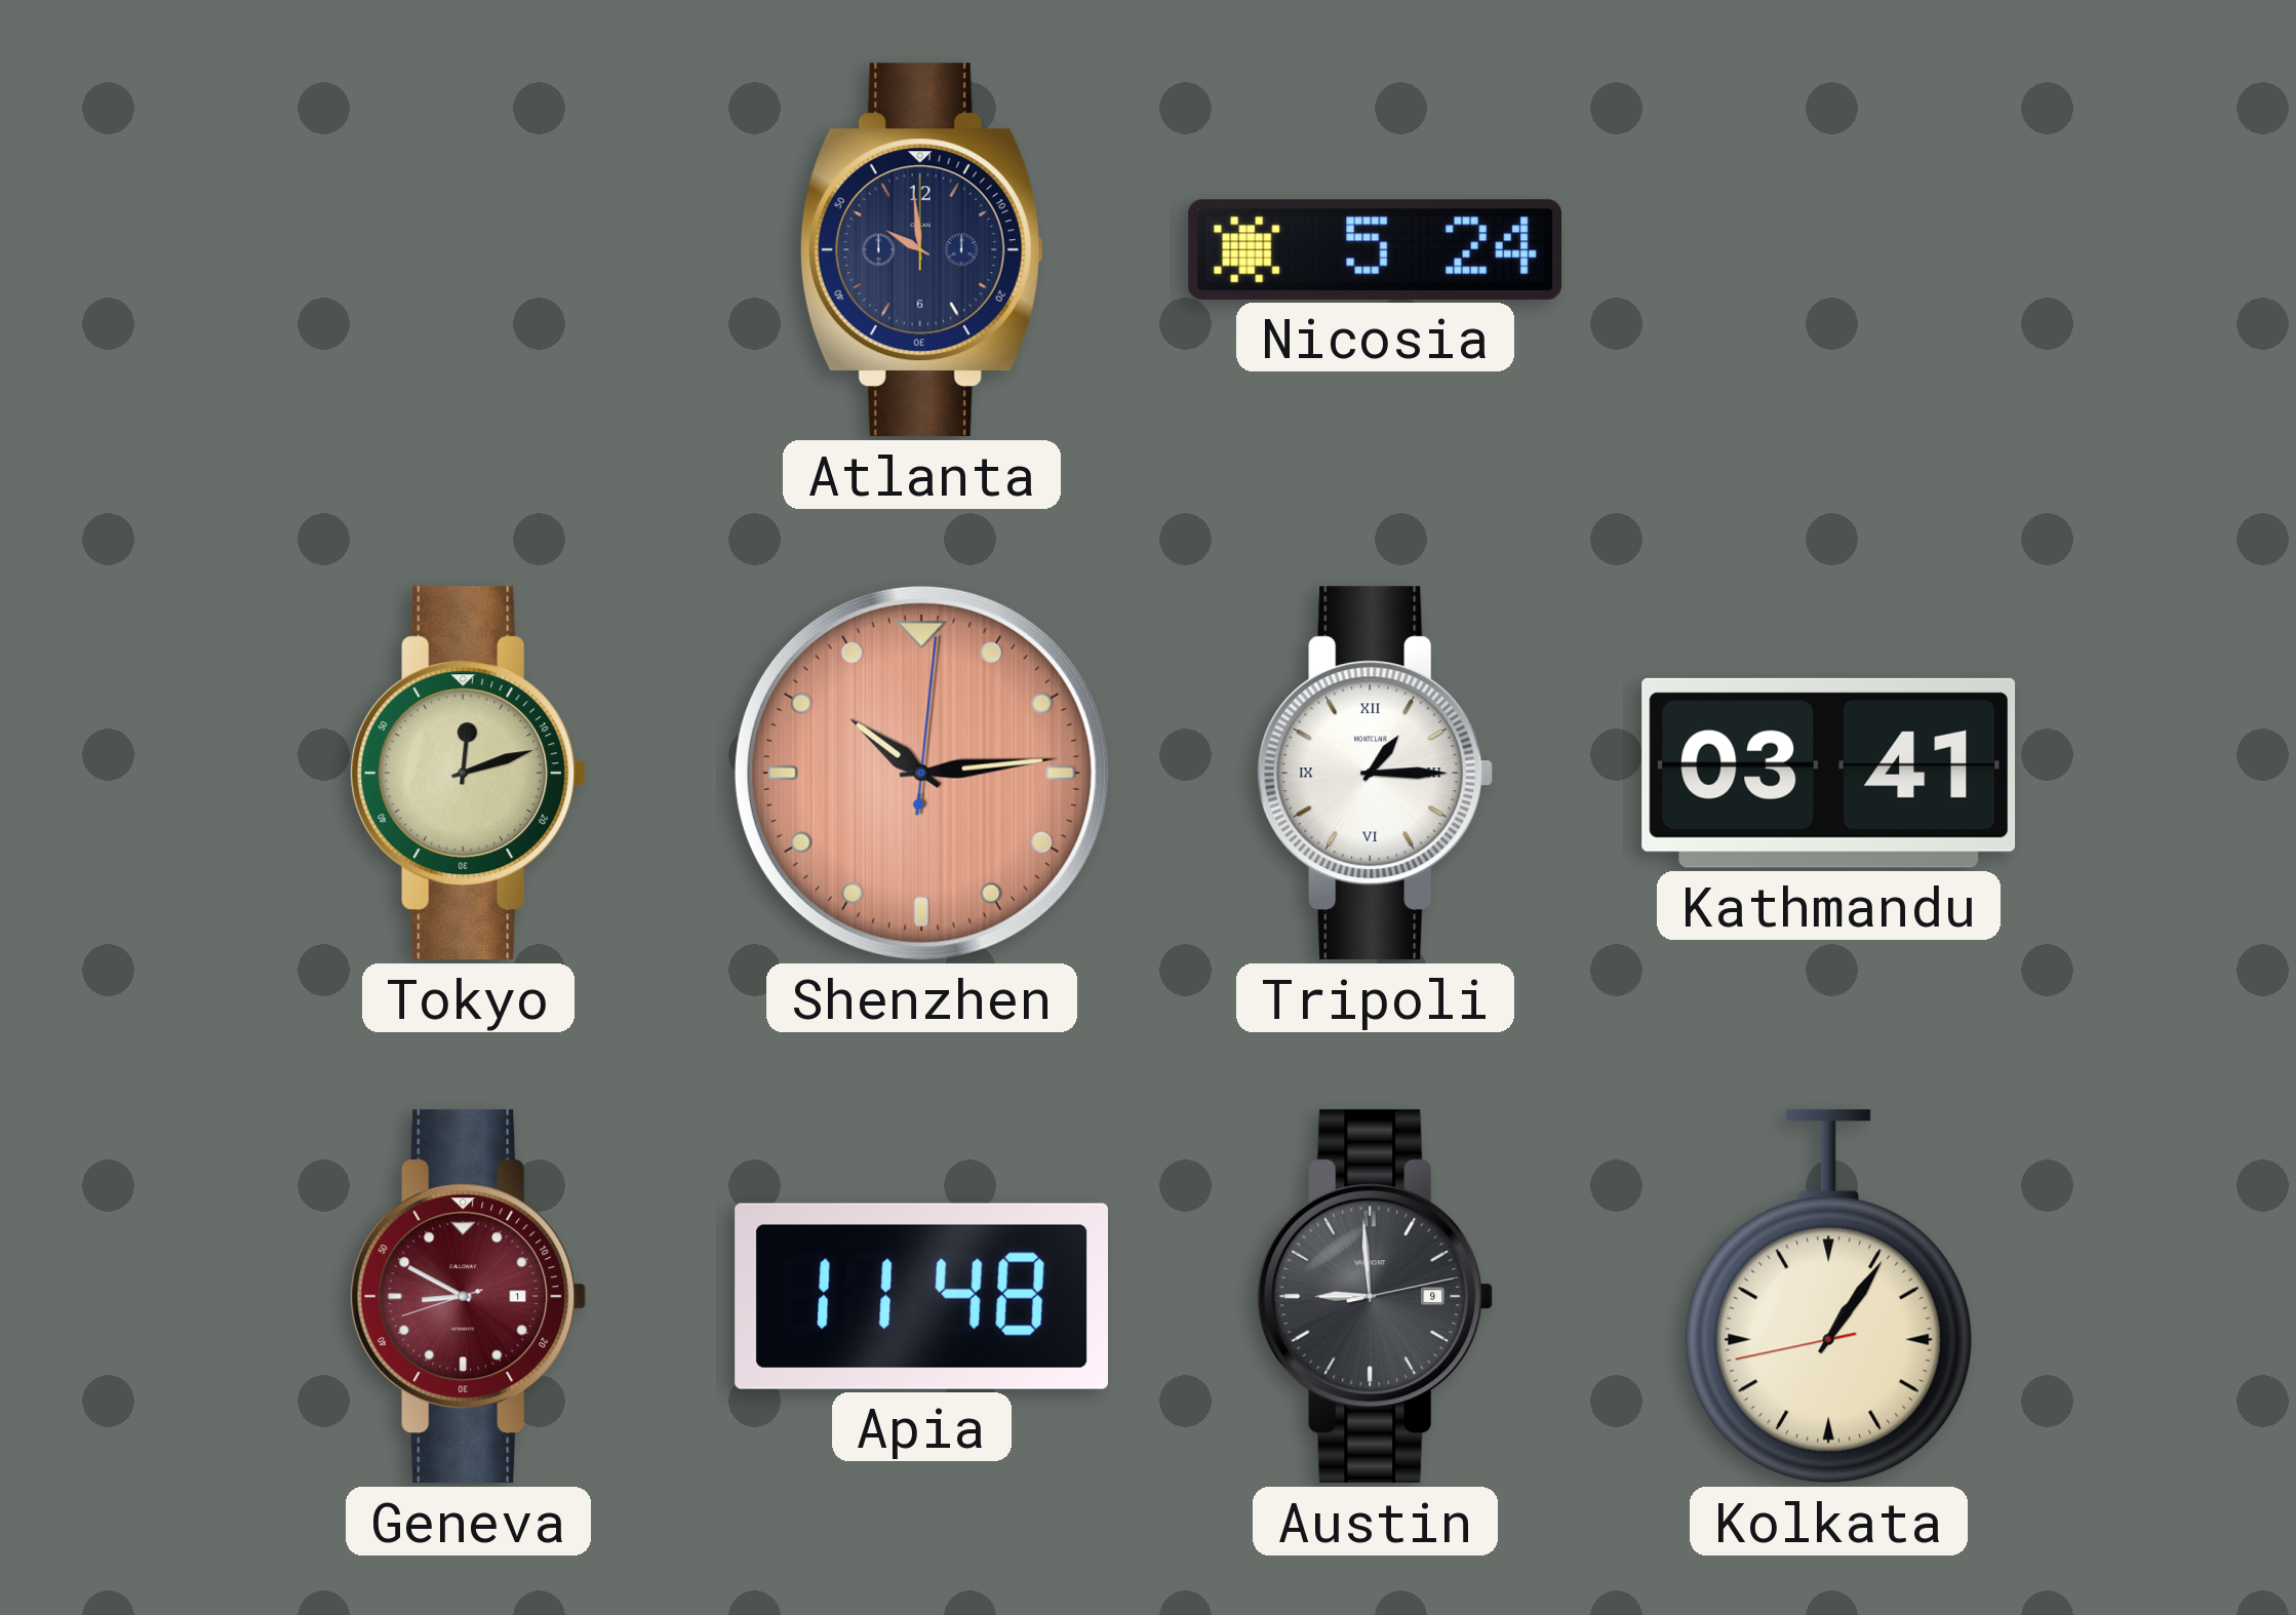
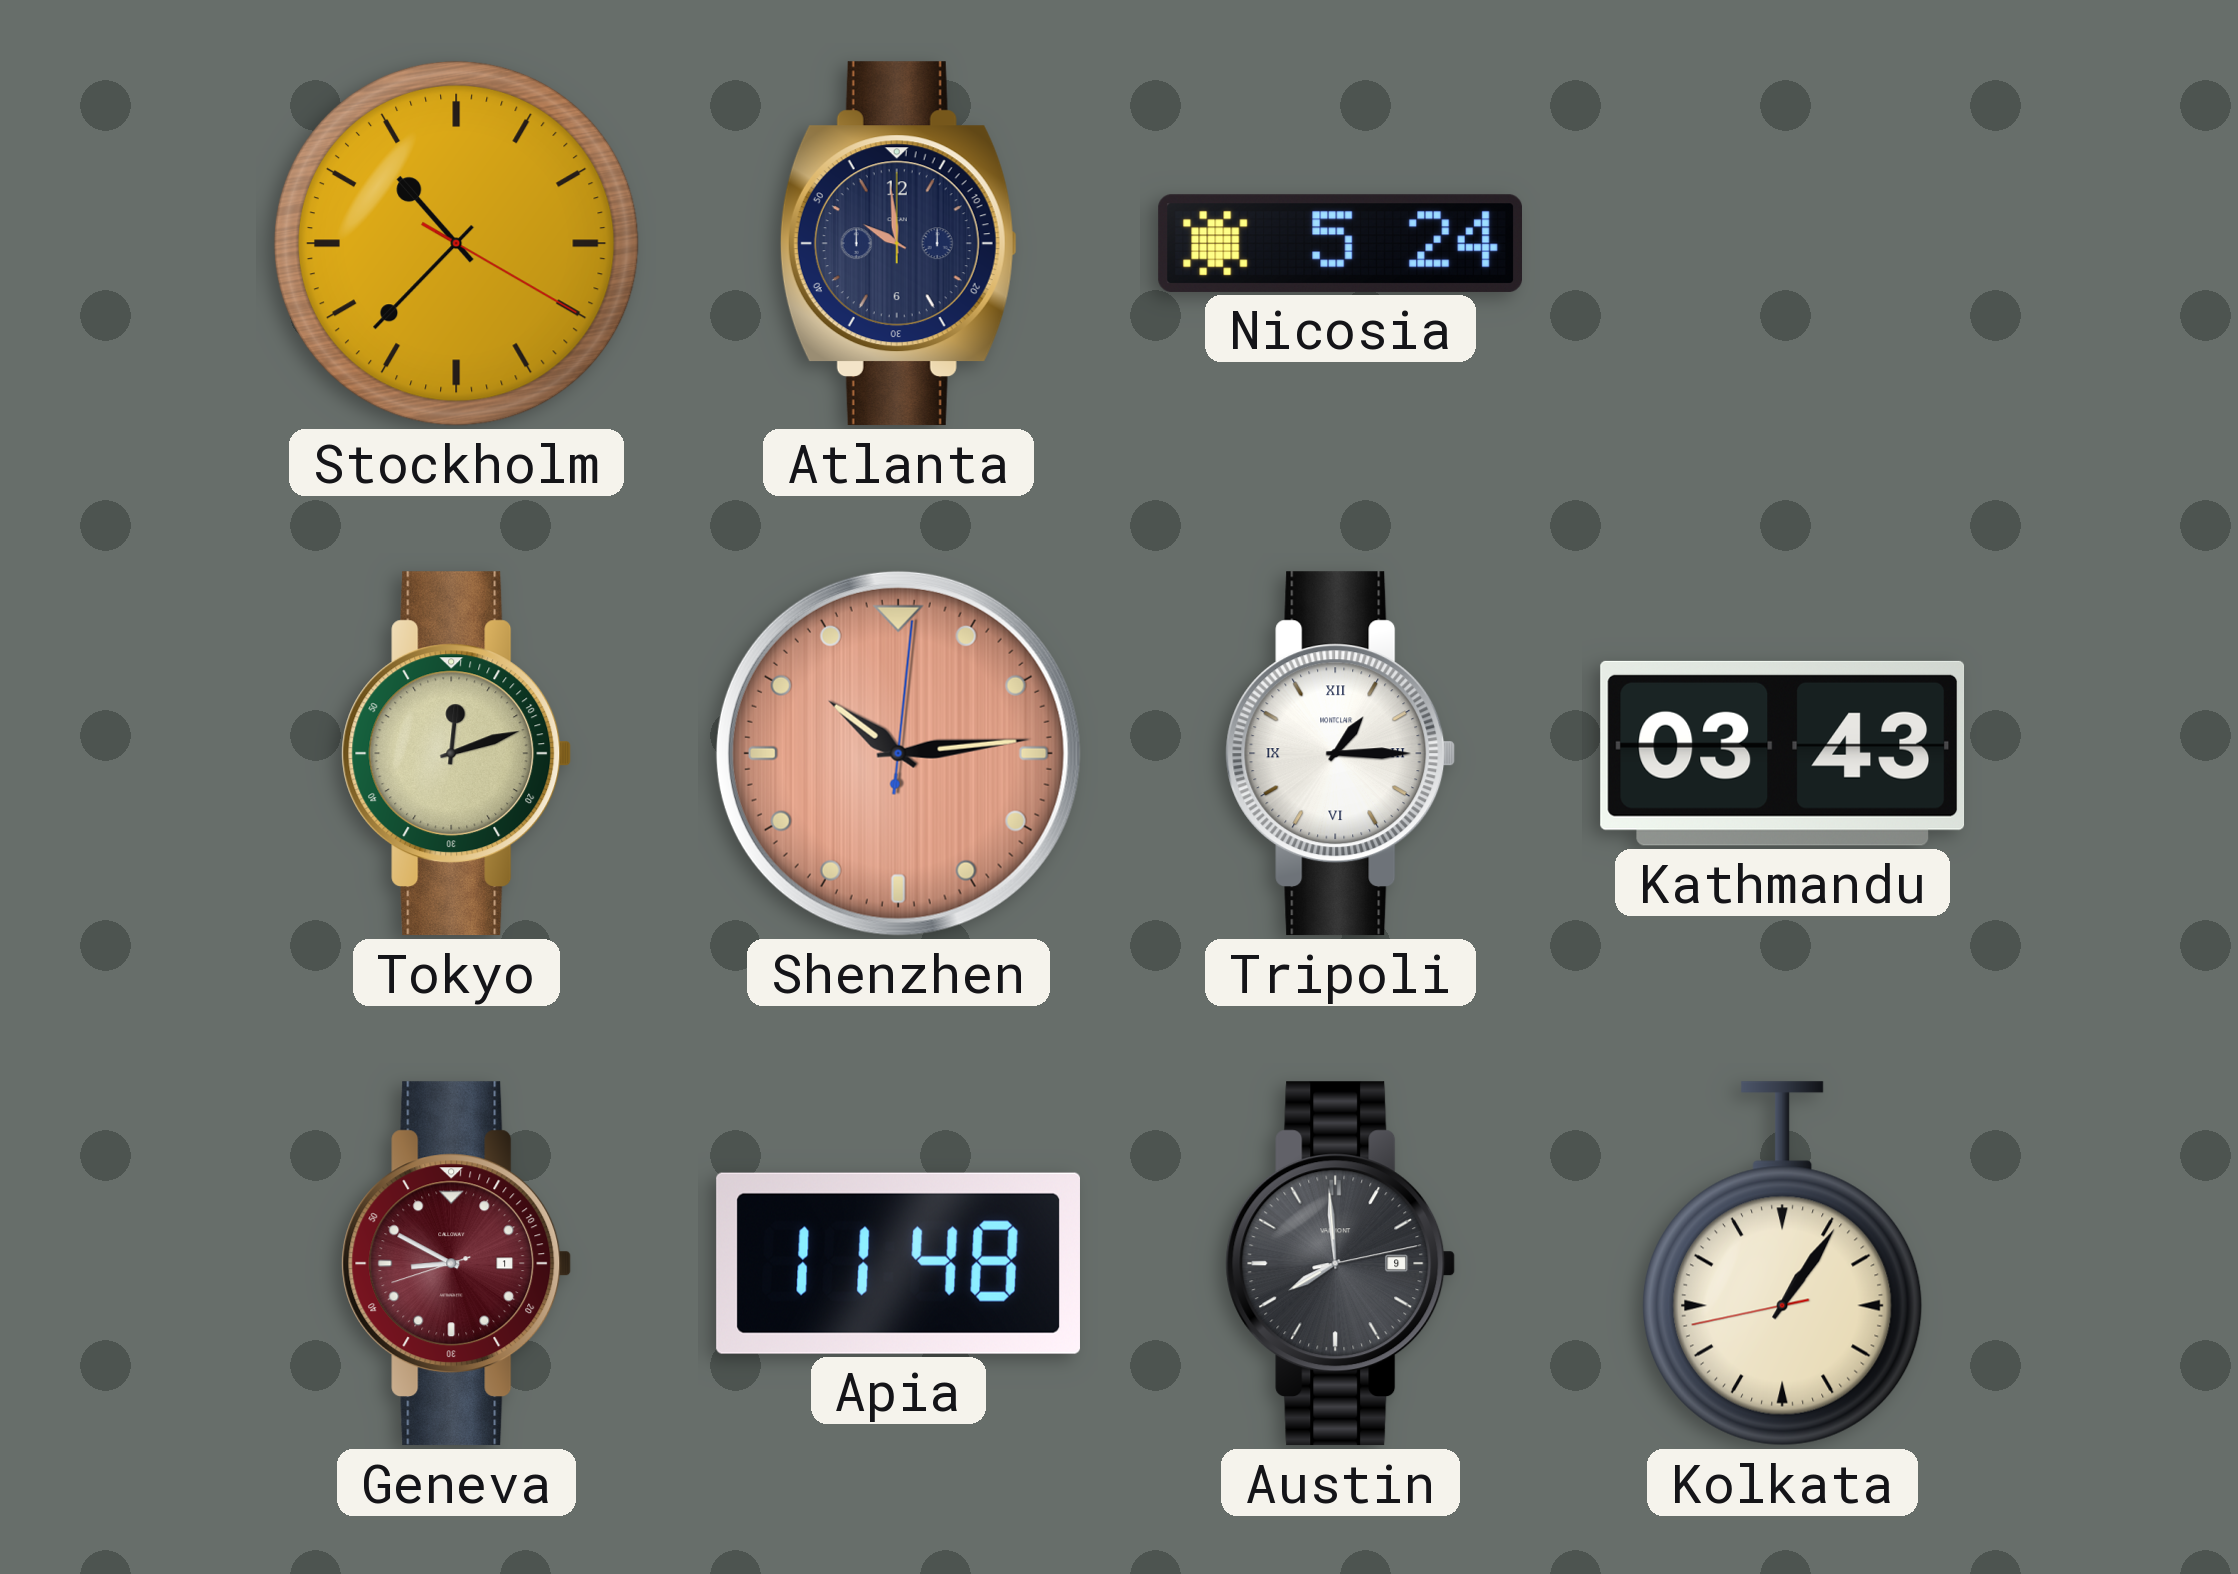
Stockholm: none -> 10:37
Kathmandu: 03:41 -> 03:43
Austin: 8:59 -> 7:59
